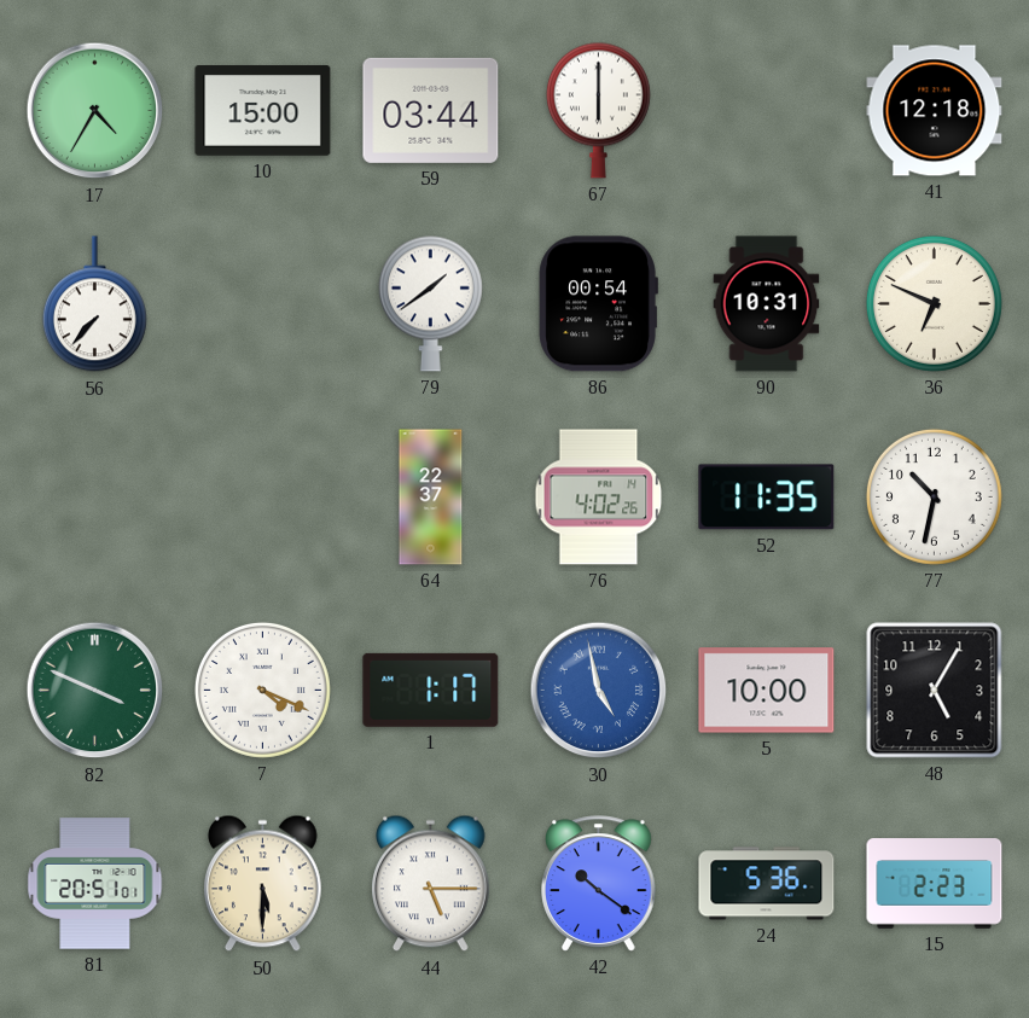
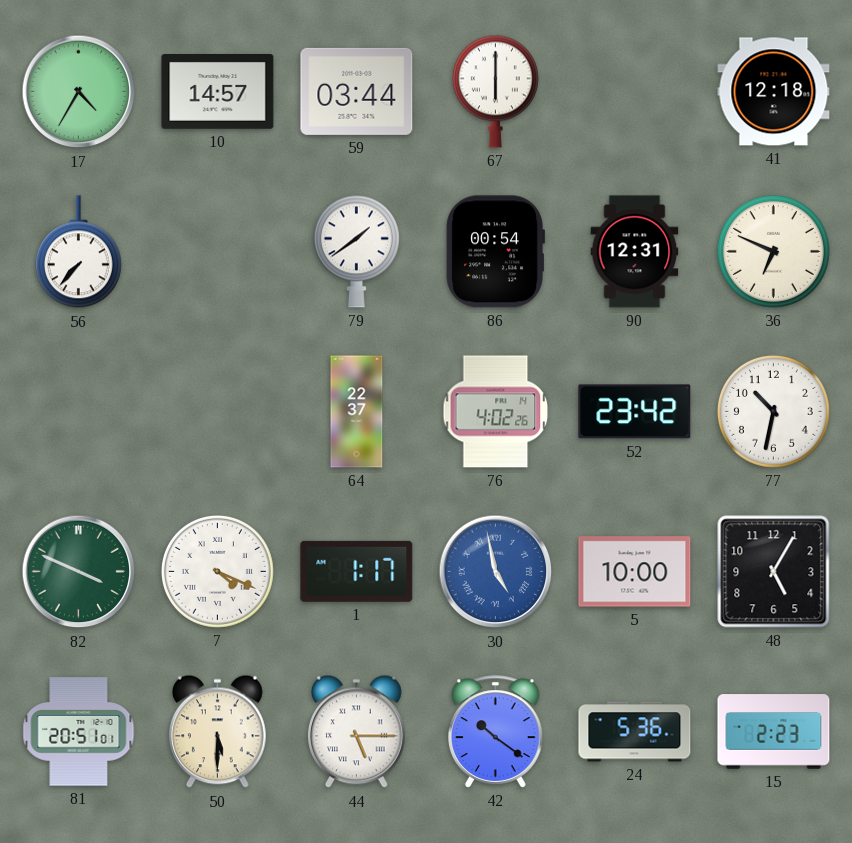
10: 15:00 -> 14:57
90: 10:31 -> 12:31
52: 11:35 -> 23:42
